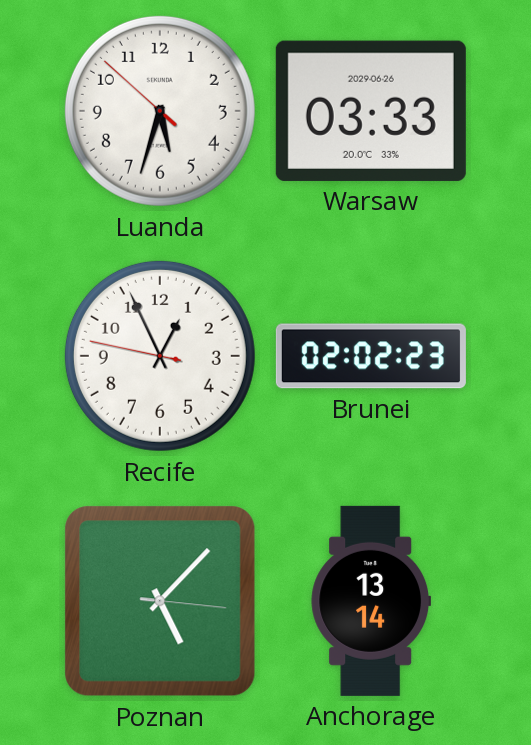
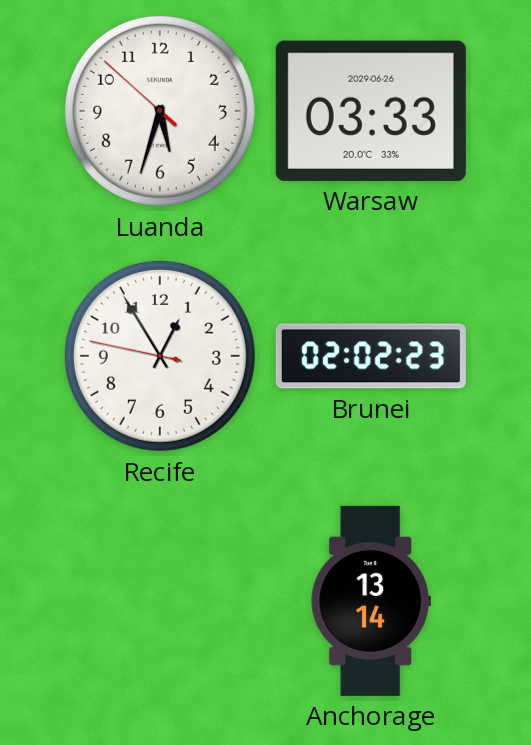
Recife: 12:55 -> 12:54
Poznan: 5:07 -> none
